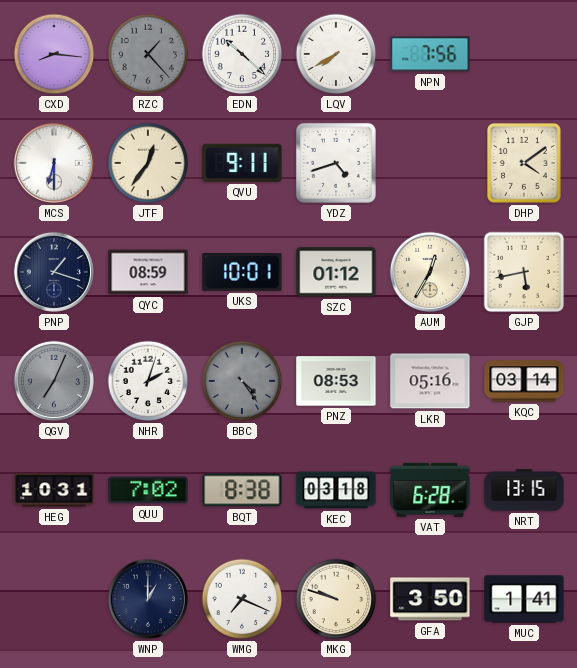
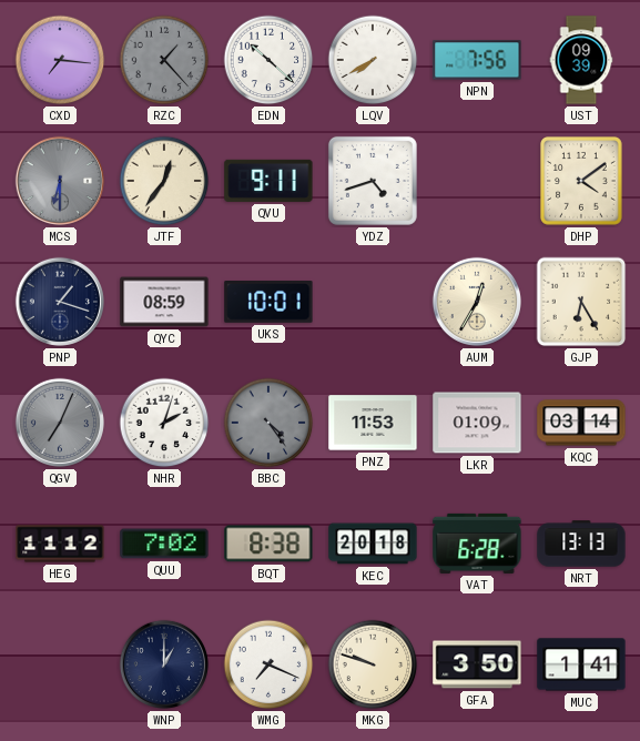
CXD: 8:16 -> 7:16
UST: none -> 09:39
MCS dial: white -> grey
SZC: 01:12 -> none
GJP: 5:43 -> 6:25
PNZ: 08:53 -> 11:53
LKR: 05:16 -> 01:09
HEG: 10:31 -> 11:12
KEC: 03:18 -> 20:18
NRT: 13:15 -> 13:13
